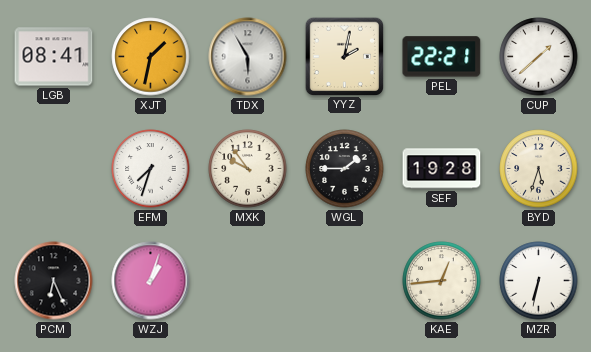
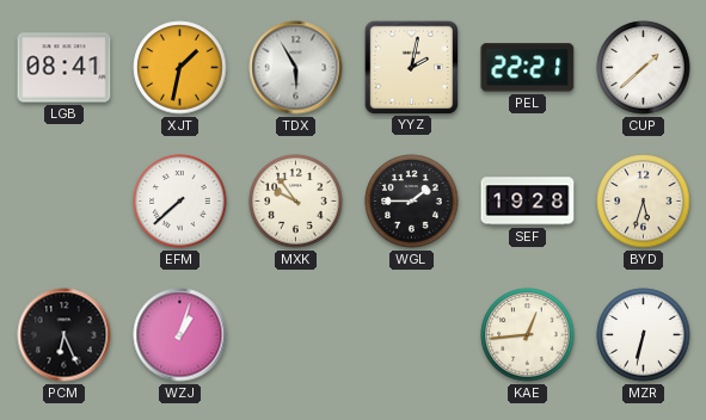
EFM: 7:33 -> 7:38
